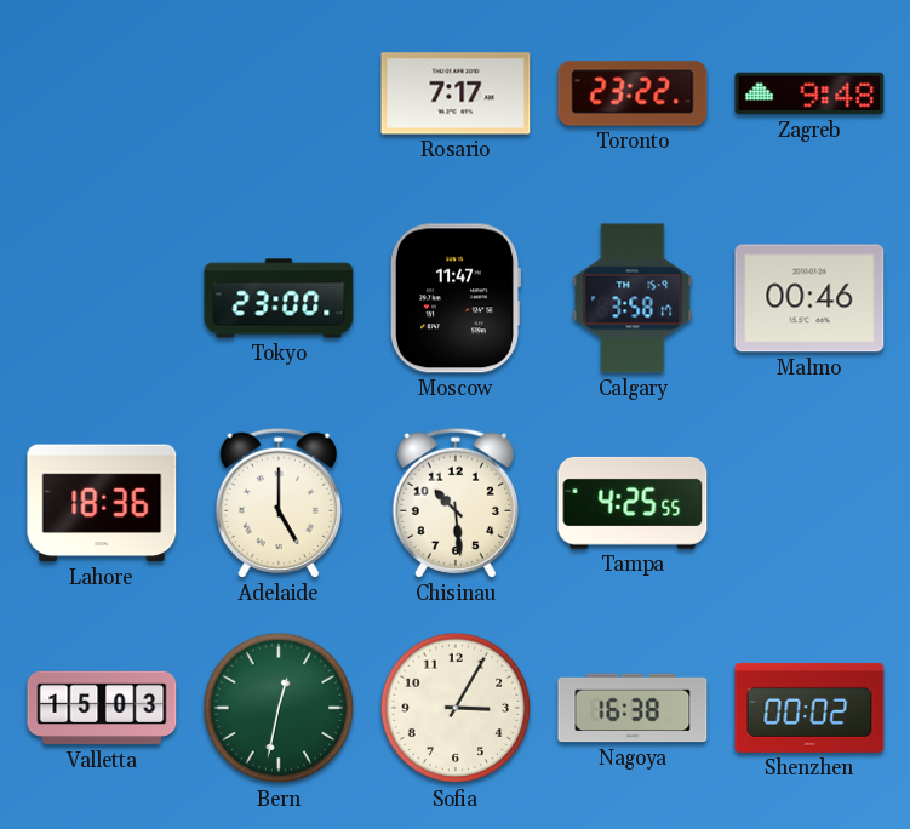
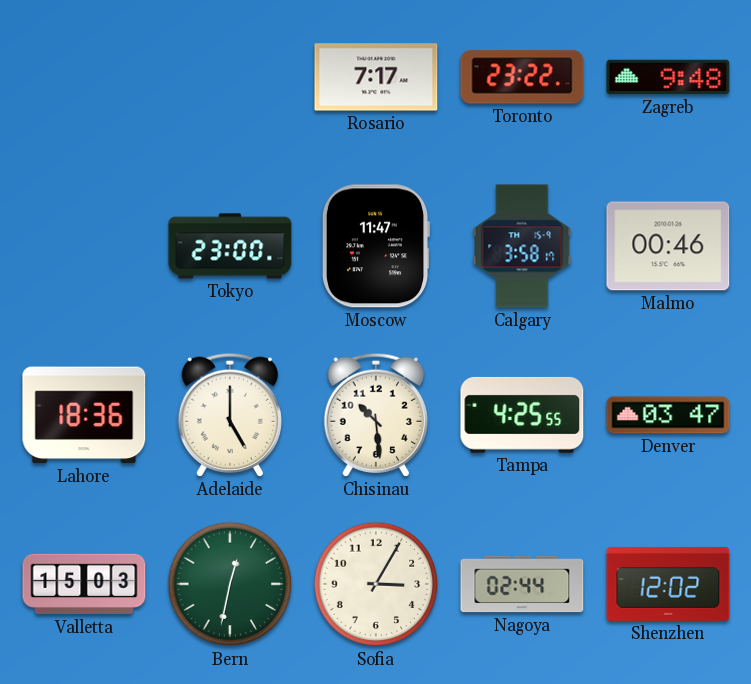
Denver: none -> 03:47
Nagoya: 16:38 -> 02:44
Shenzhen: 00:02 -> 12:02
